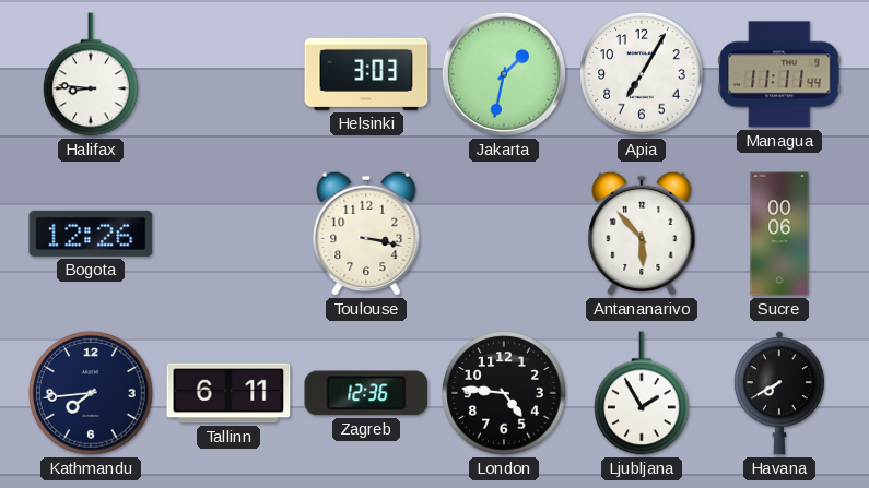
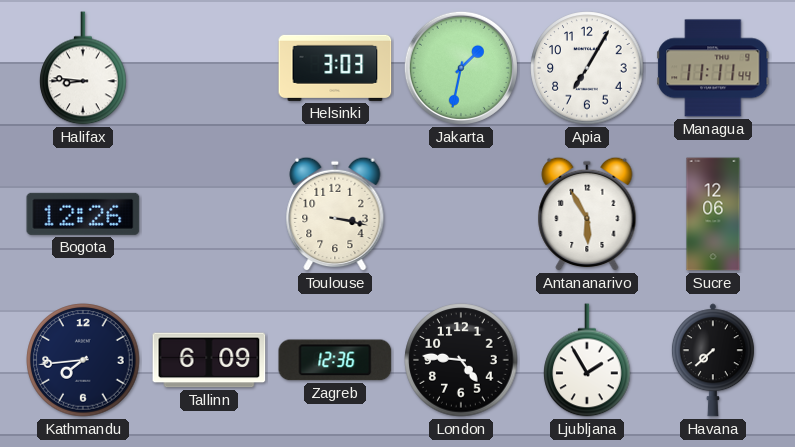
Antananarivo: 5:53 -> 5:55
Sucre: 00:06 -> 12:06
Tallinn: 6:11 -> 6:09
Havana: 7:40 -> 7:38
